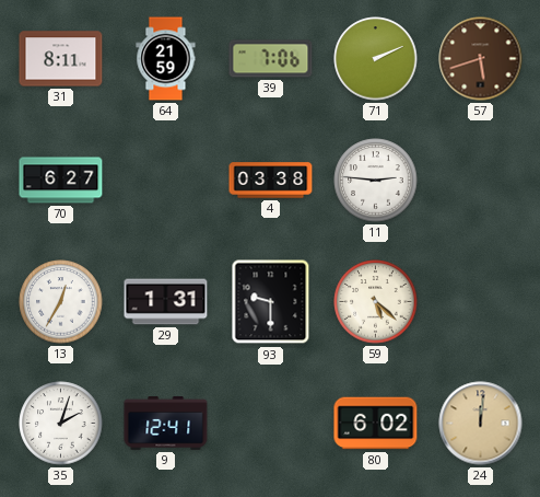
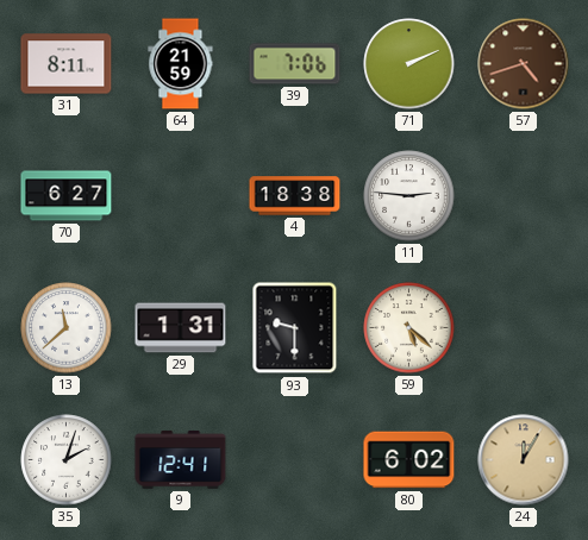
57: 5:42 -> 4:42
4: 03:38 -> 18:38
13: 12:35 -> 11:38
24: 12:01 -> 12:05
